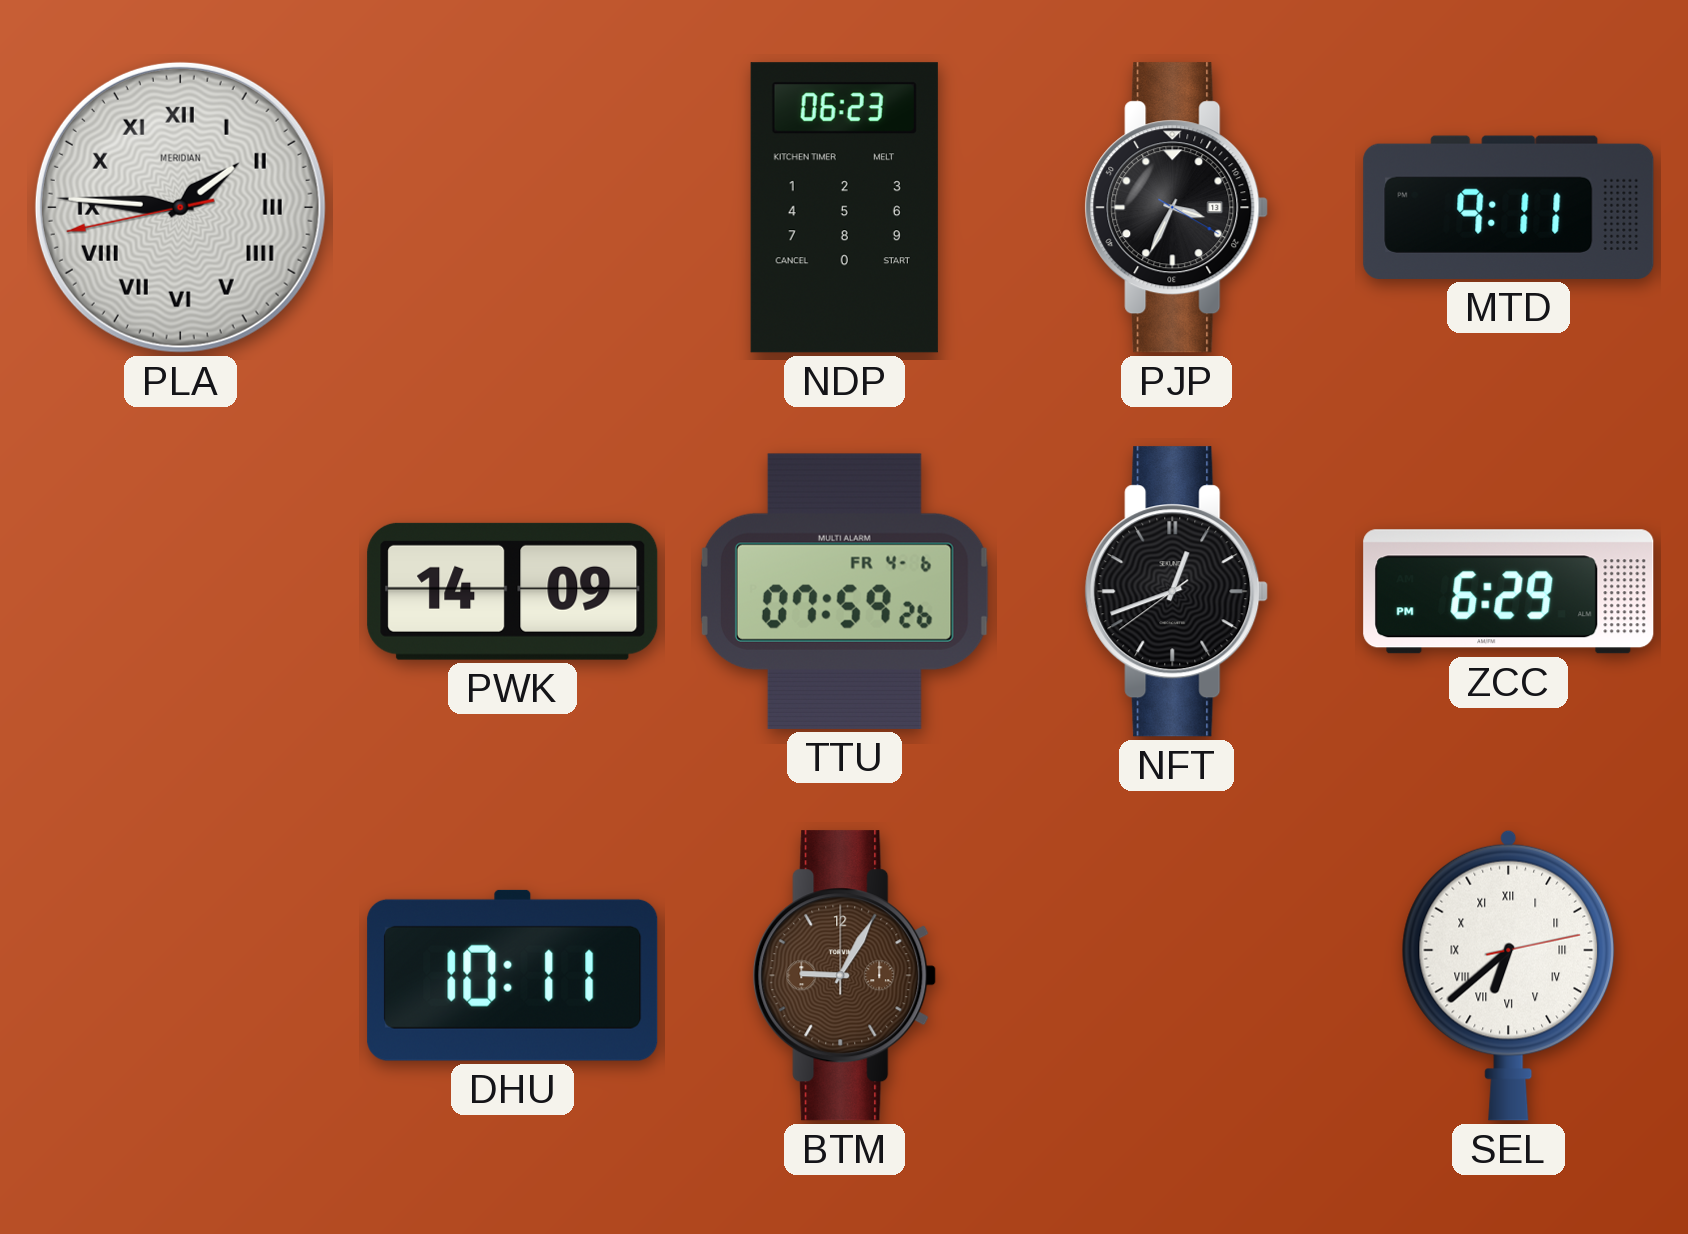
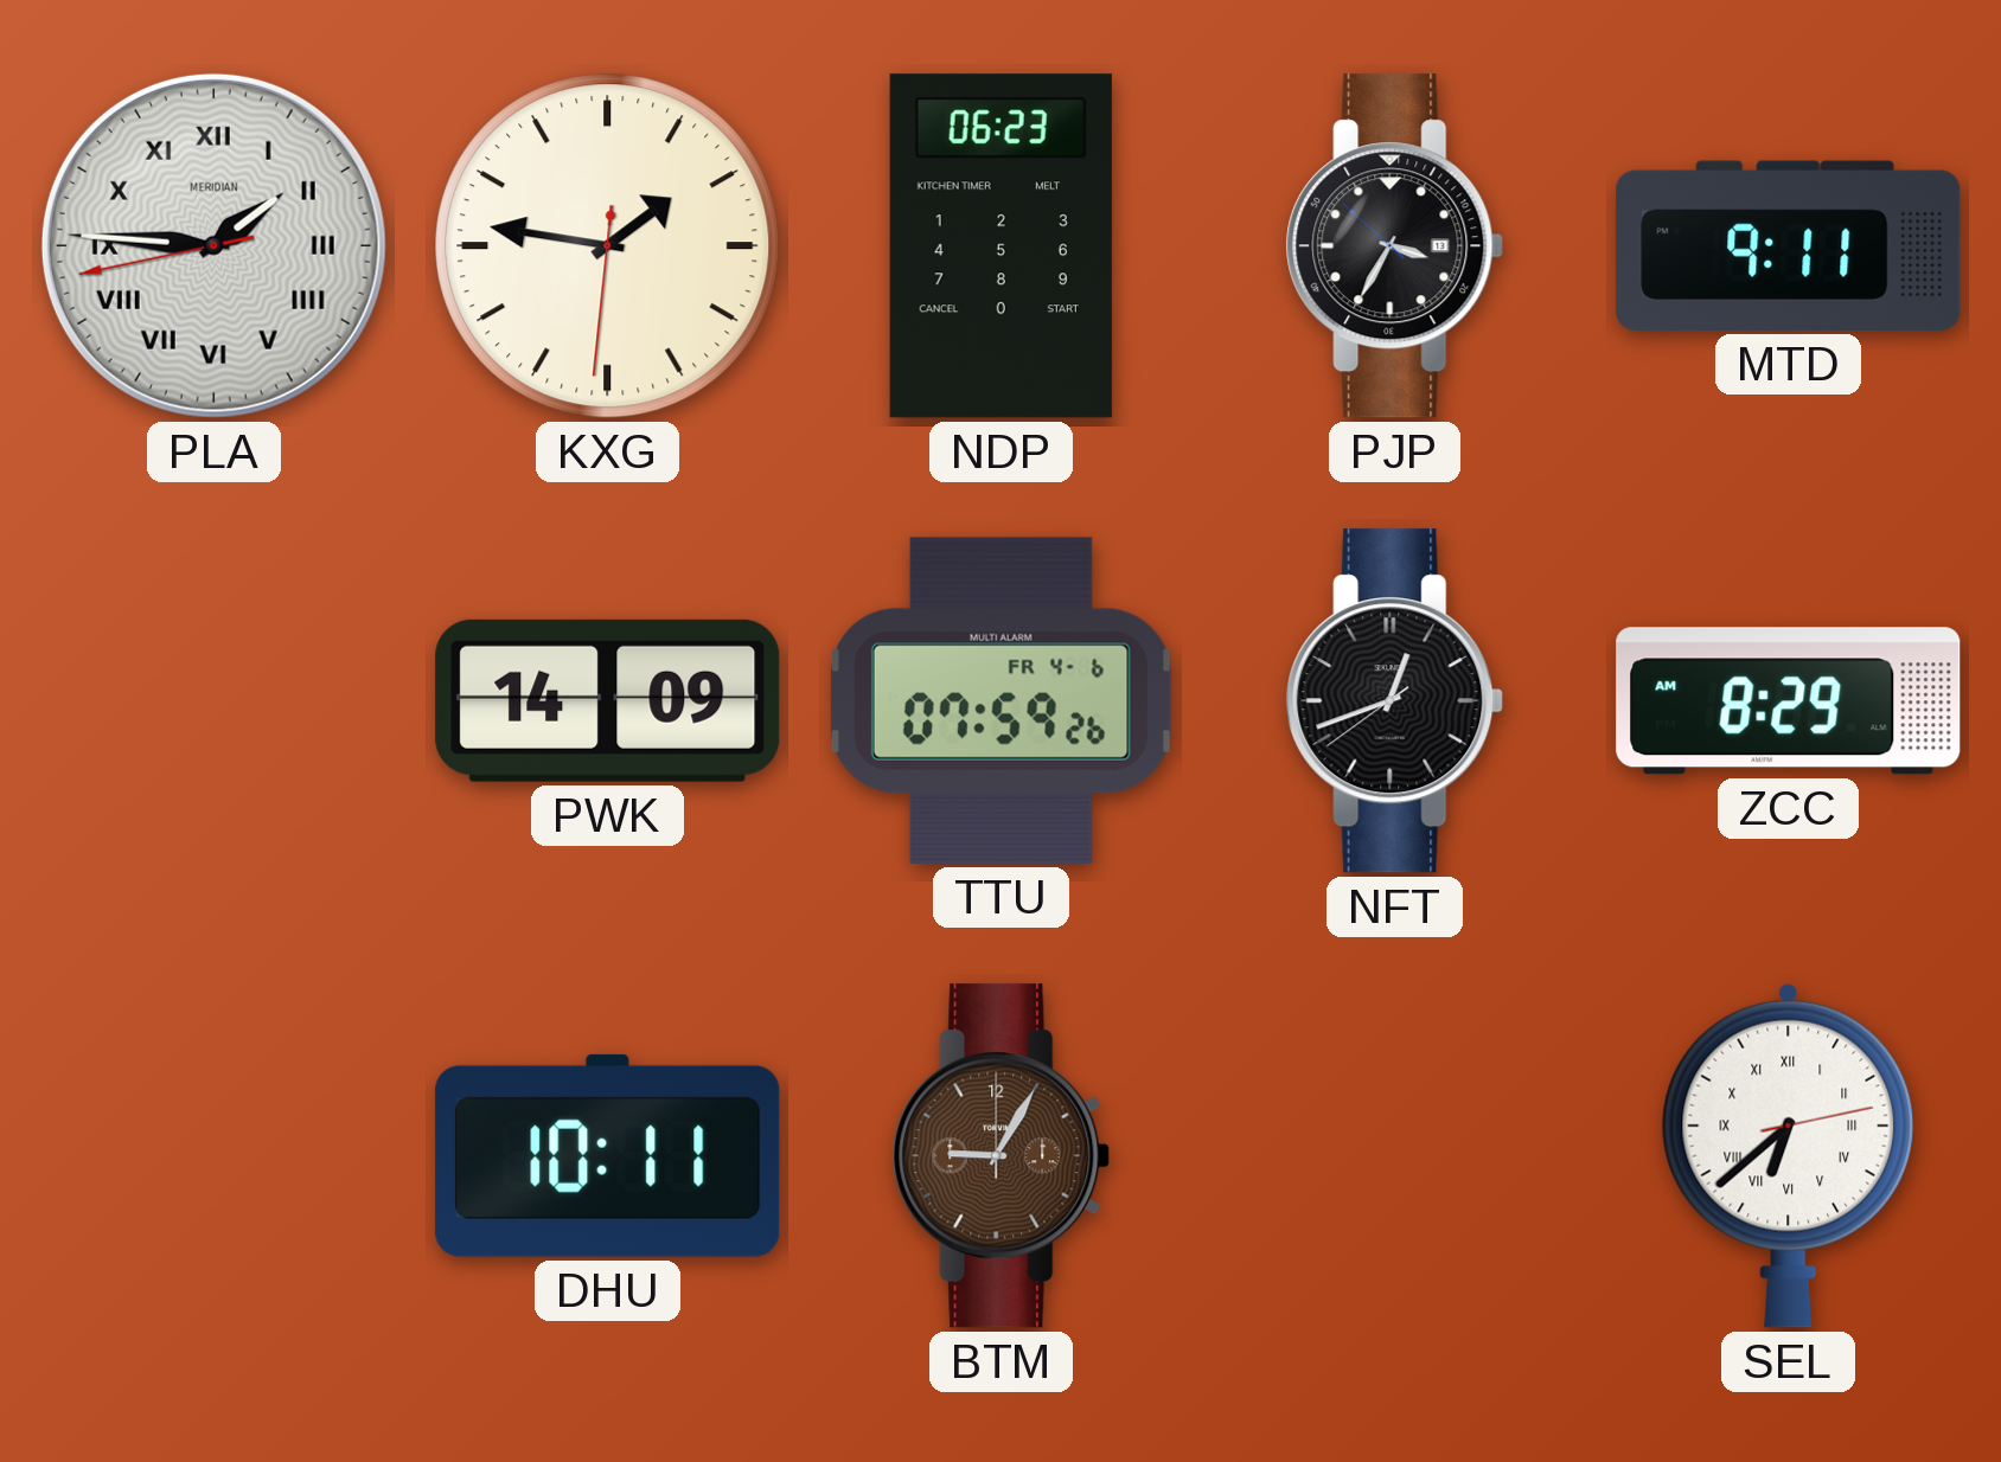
KXG: none -> 1:46
PJP: 3:34:20 -> 3:34:52
ZCC: 6:29 -> 8:29
